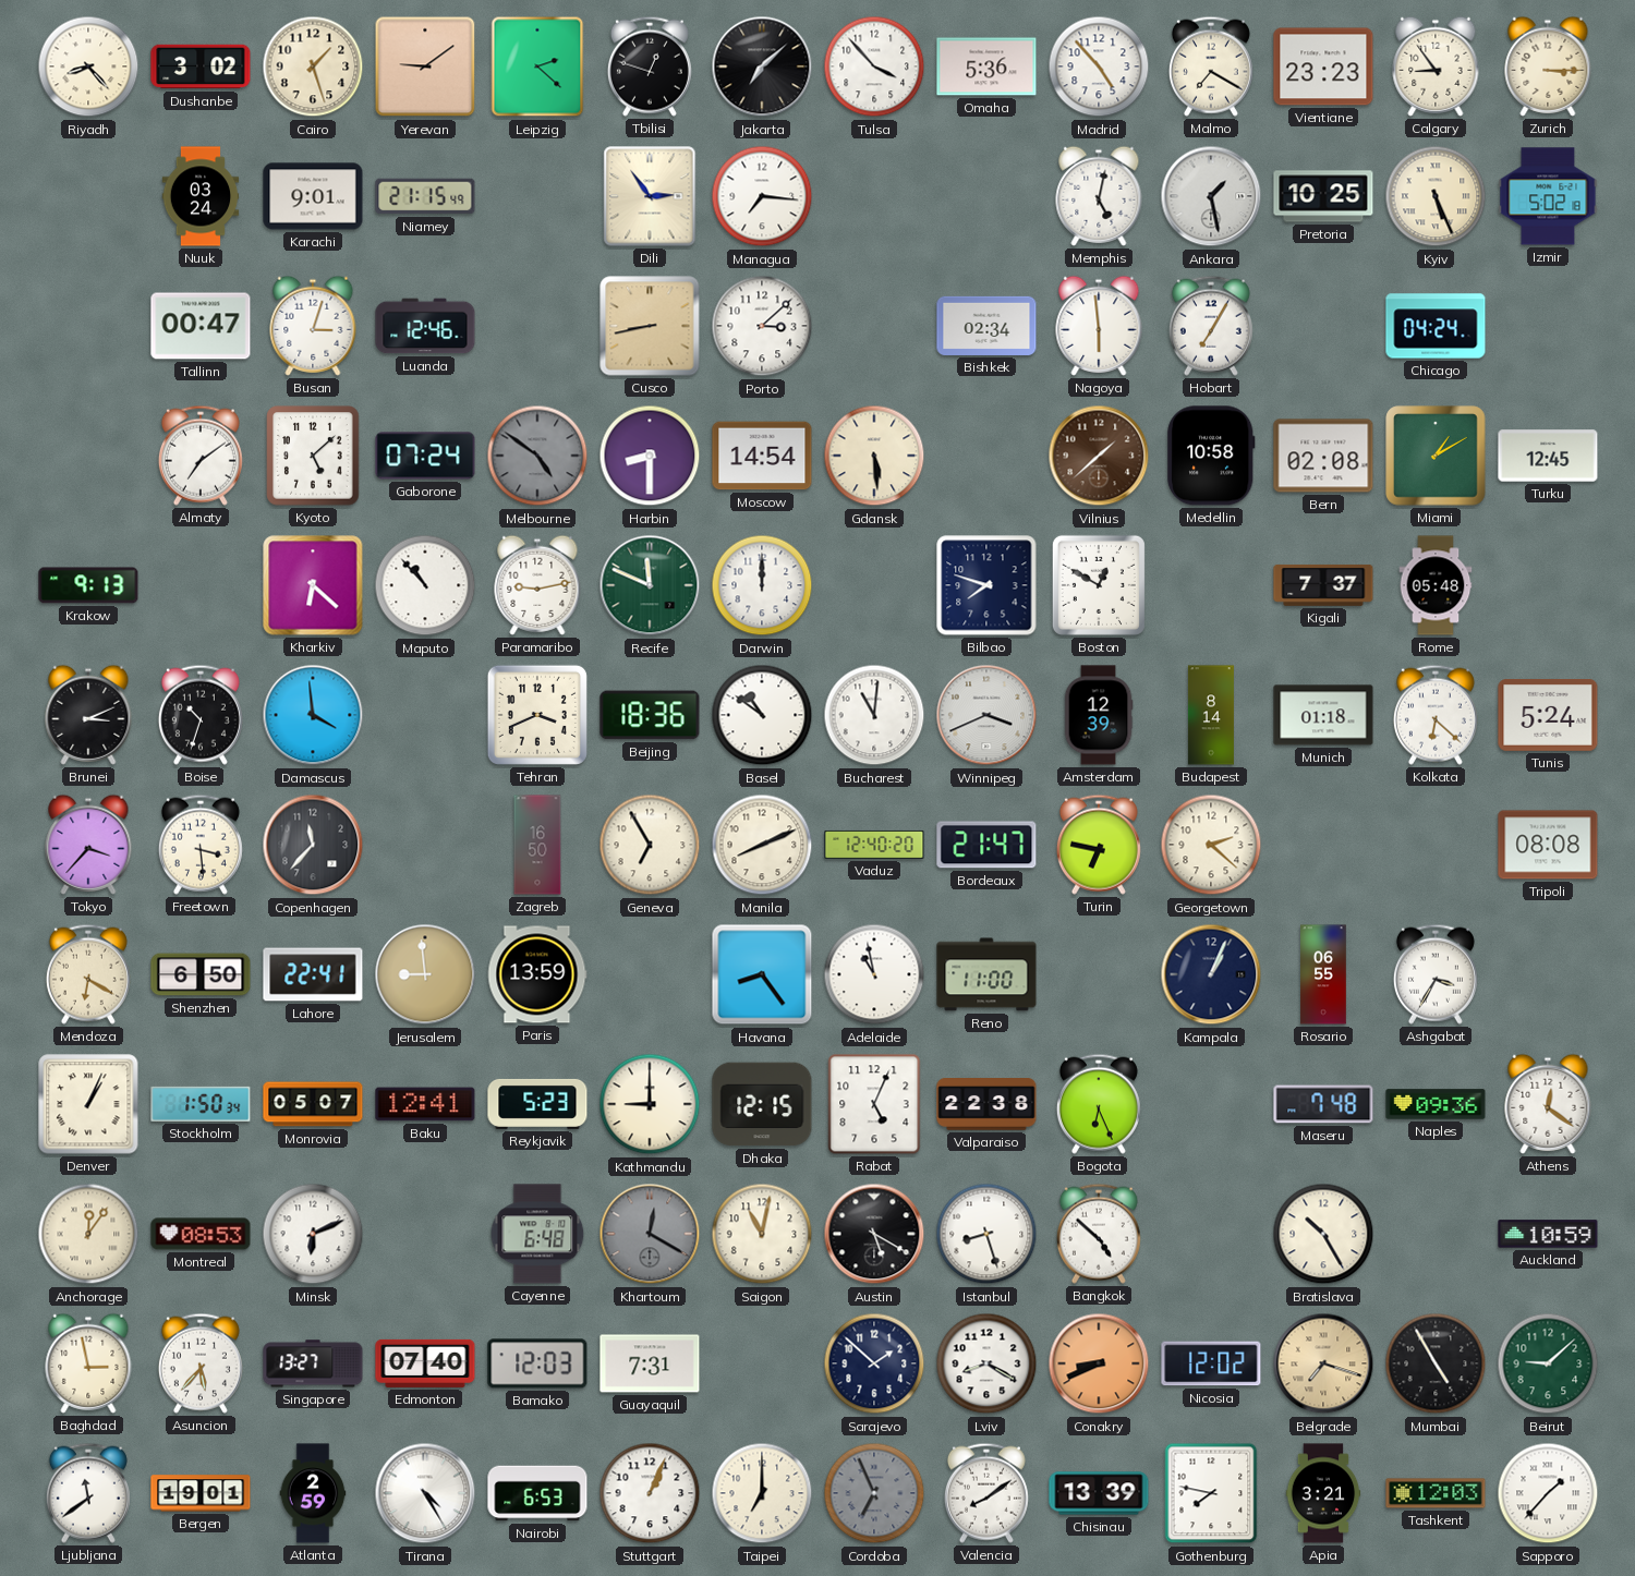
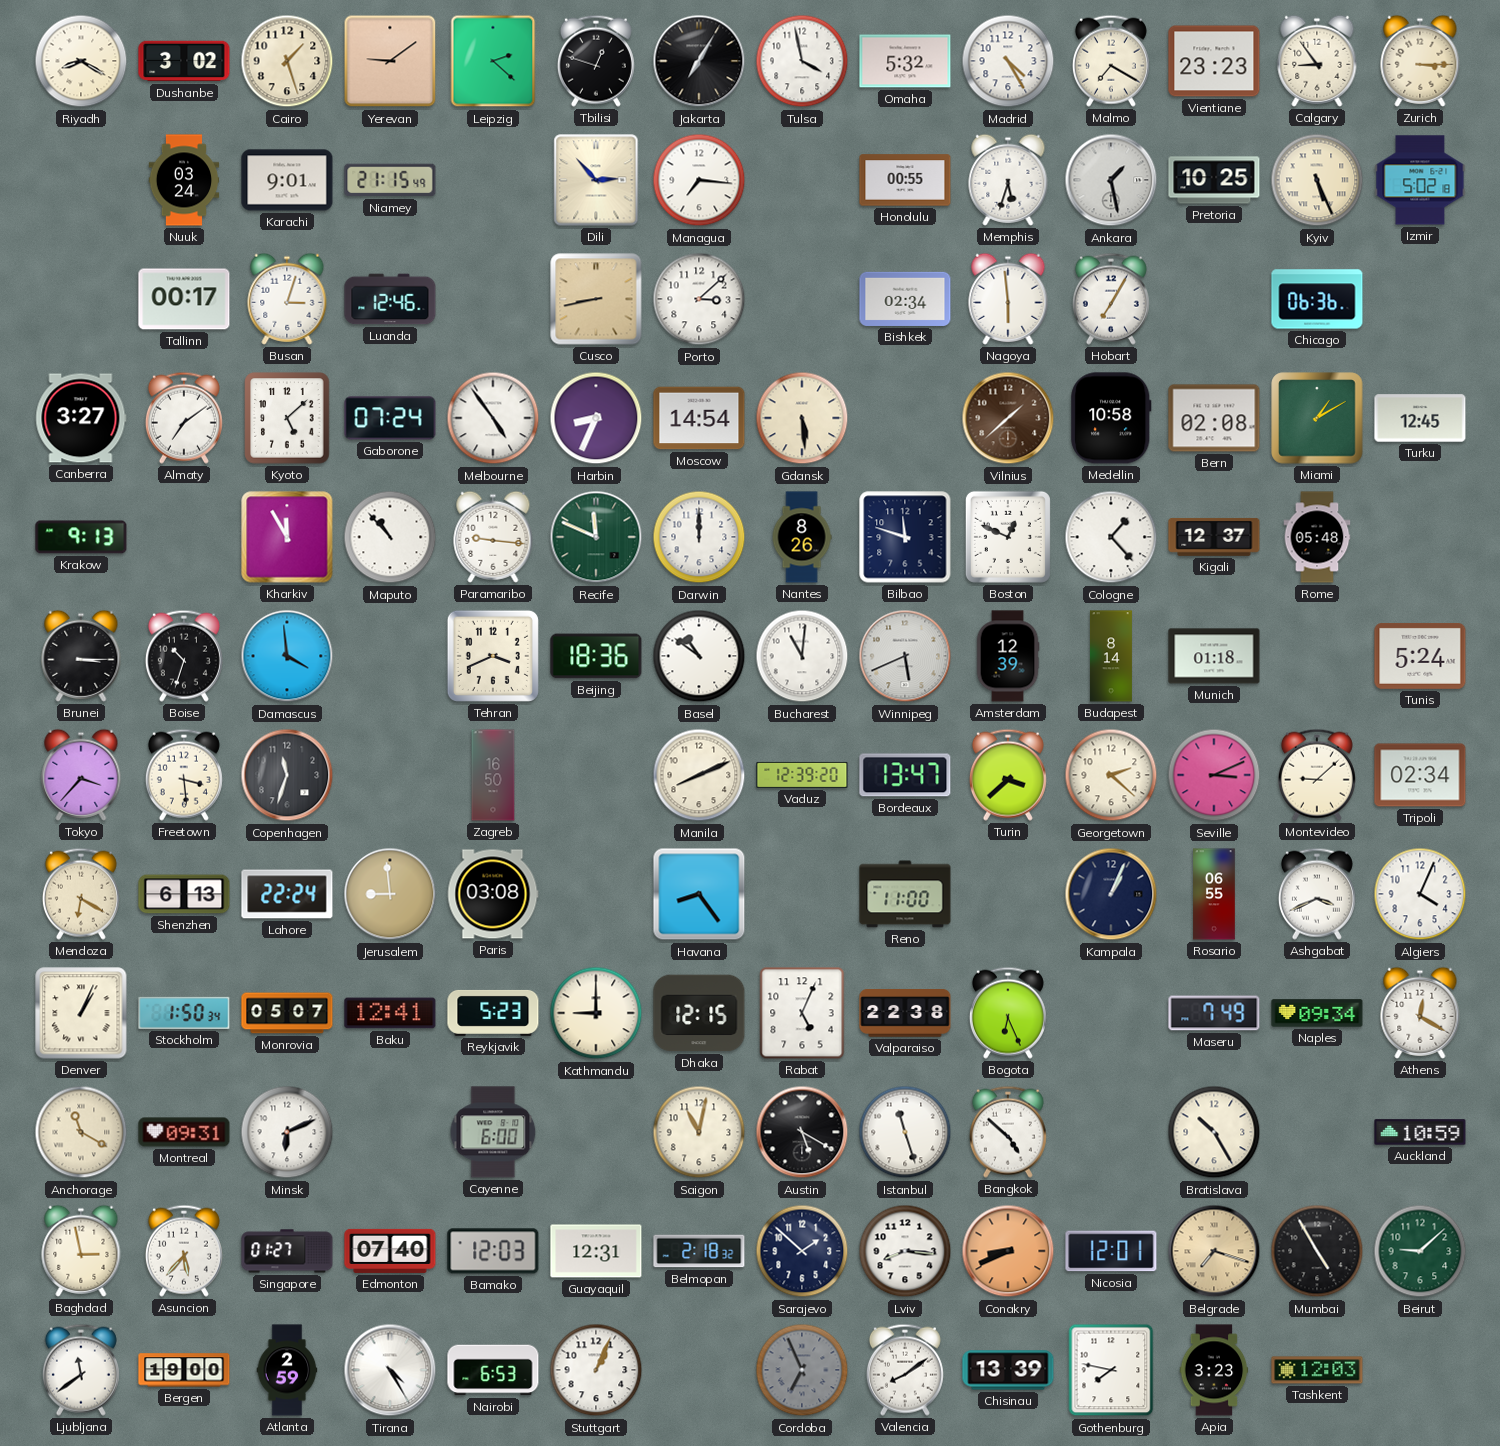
Riyadh: 8:23 -> 8:20
Jakarta: 7:08 -> 7:05
Tulsa: 3:53 -> 3:58
Omaha: 5:36 -> 5:32
Madrid: 4:53 -> 4:25
Dili: 2:54 -> 2:53
Honolulu: none -> 00:55
Memphis: 5:02 -> 5:33
Tallinn: 00:47 -> 00:17
Chicago: 04:24 -> 06:36
Canberra: none -> 3:27
Melbourne: 4:51 -> 4:54
Melbourne dial: grey -> white
Harbin: 8:30 -> 8:34
Kharkiv: 6:22 -> 11:55
Paramaribo: 9:13 -> 9:16
Nantes: none -> 8:26
Bilbao: 7:48 -> 11:48
Boston: 12:50 -> 12:49
Cologne: none -> 1:23
Kigali: 7:37 -> 12:37
Brunei: 3:11 -> 3:15
Winnipeg: 3:41 -> 5:41
Kolkata: 6:22 -> none
Copenhagen: 11:37 -> 11:33
Geneva: 6:55 -> none
Vaduz: 12:40 -> 12:39
Bordeaux: 21:47 -> 13:47
Turin: 6:47 -> 3:38
Seville: none -> 3:11
Montevideo: none -> 9:08
Tripoli: 08:08 -> 02:34
Shenzhen: 6:50 -> 6:13
Lahore: 22:41 -> 22:24
Paris: 13:59 -> 03:08
Adelaide: 10:58 -> none
Ashgabat: 3:35 -> 3:41
Algiers: none -> 4:04
Maseru: 7:48 -> 7:49
Naples: 09:36 -> 09:34
Athens: 12:21 -> 12:20
Anchorage: 12:06 -> 11:20
Montreal: 08:53 -> 09:31
Cayenne: 6:48 -> 6:00
Khartoum: 12:20 -> none
Istanbul: 8:27 -> 11:27
Singapore: 13:27 -> 01:27
Guayaquil: 7:31 -> 12:31
Belmopan: none -> 2:18
Lviv: 8:20 -> 8:16
Nicosia: 12:02 -> 12:01
Bergen: 19:01 -> 19:00
Taipei: 7:00 -> none
Apia: 3:21 -> 3:23
Sapporo: 1:37 -> none
